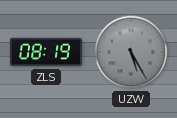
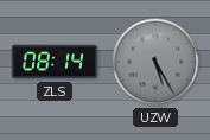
ZLS: 08:19 -> 08:14
